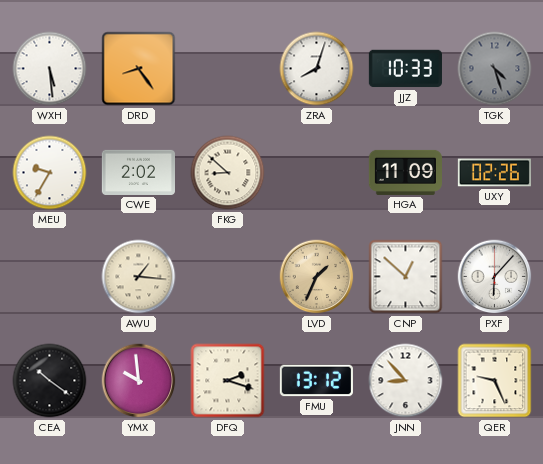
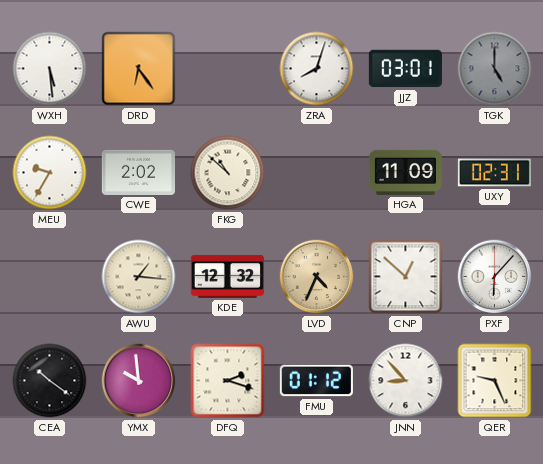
DRD: 8:24 -> 6:24
JJZ: 10:33 -> 03:01
TGK: 4:27 -> 5:00
FKG: 8:52 -> 10:52
UXY: 02:26 -> 02:31
KDE: none -> 12:32
LVD: 1:34 -> 4:34
FMU: 13:12 -> 01:12
